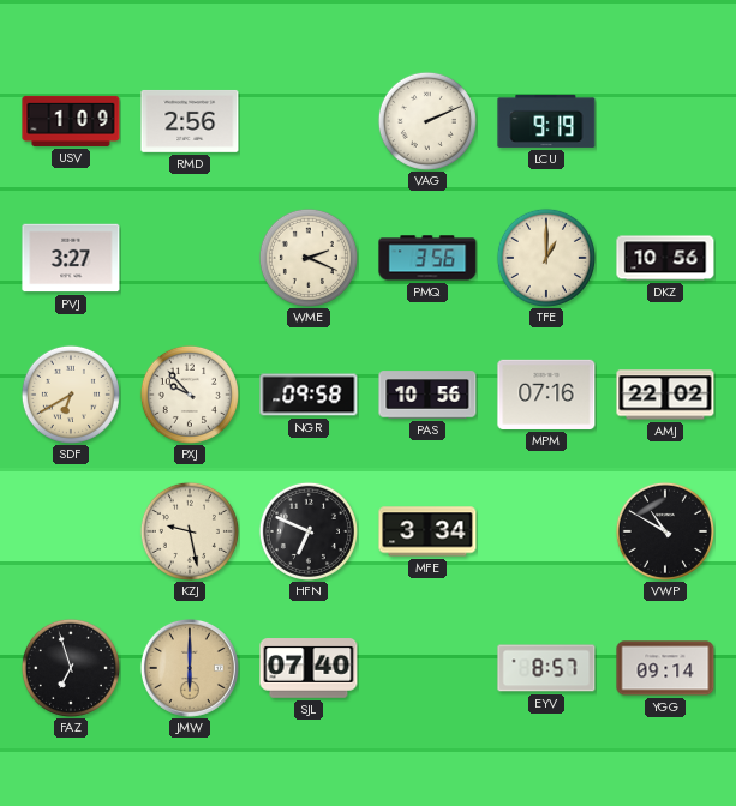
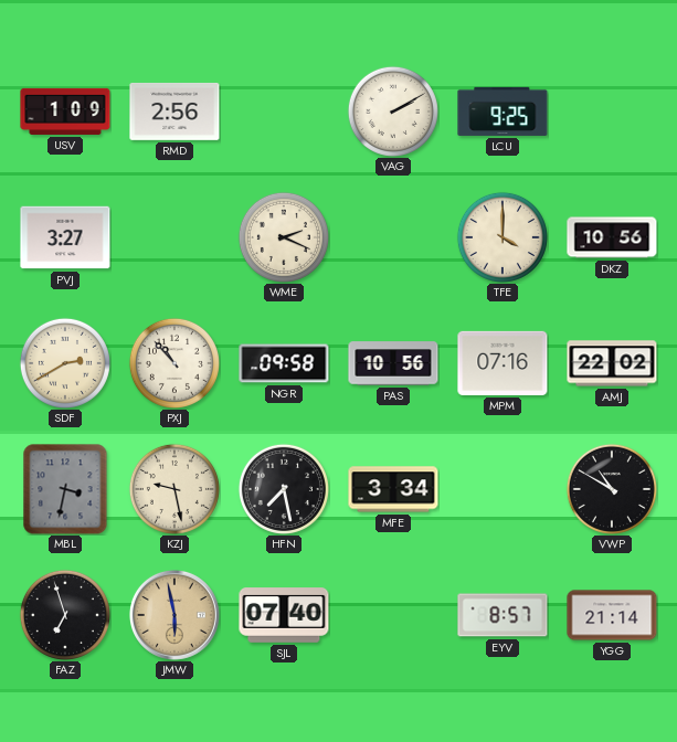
VAG: 2:11 -> 2:10
LCU: 9:19 -> 9:25
PMQ: 3:56 -> none
TFE: 1:00 -> 4:00
SDF: 6:40 -> 2:40
PXJ: 9:53 -> 10:53
MBL: none -> 3:32
HFN: 6:49 -> 7:28
JMW: 6:00 -> 5:58
YGG: 09:14 -> 21:14
